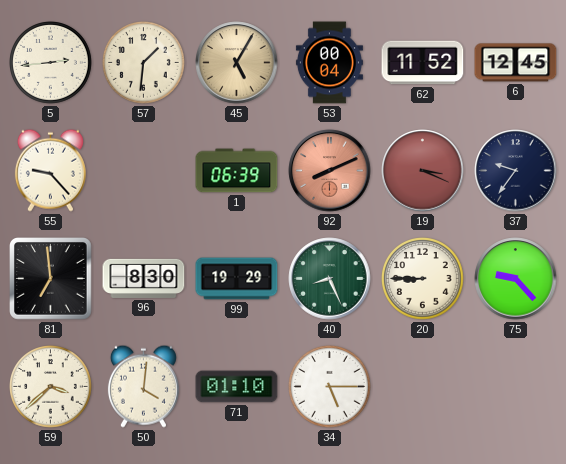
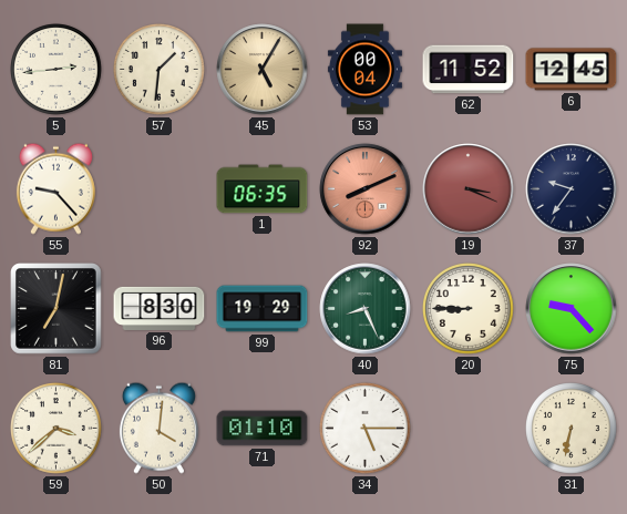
1: 06:39 -> 06:35
81: 6:59 -> 7:02
31: none -> 6:32
